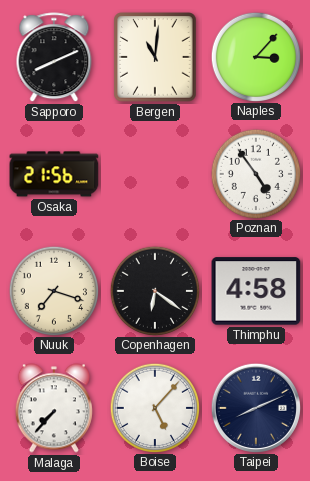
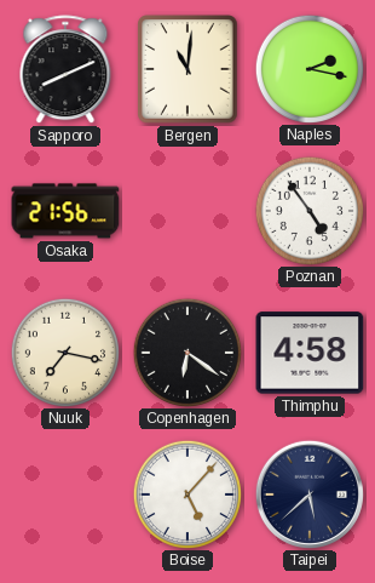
Naples: 3:07 -> 2:17
Nuuk: 7:18 -> 7:17
Malaga: 7:37 -> none
Taipei: 8:11 -> 5:38
